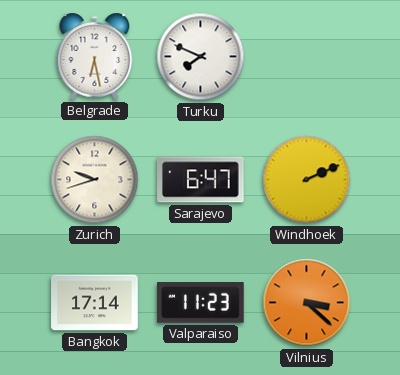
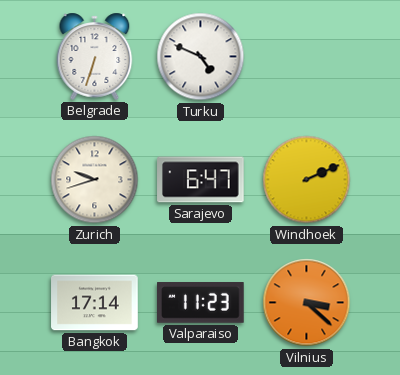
Belgrade: 6:28 -> 6:33
Turku: 7:49 -> 4:49
